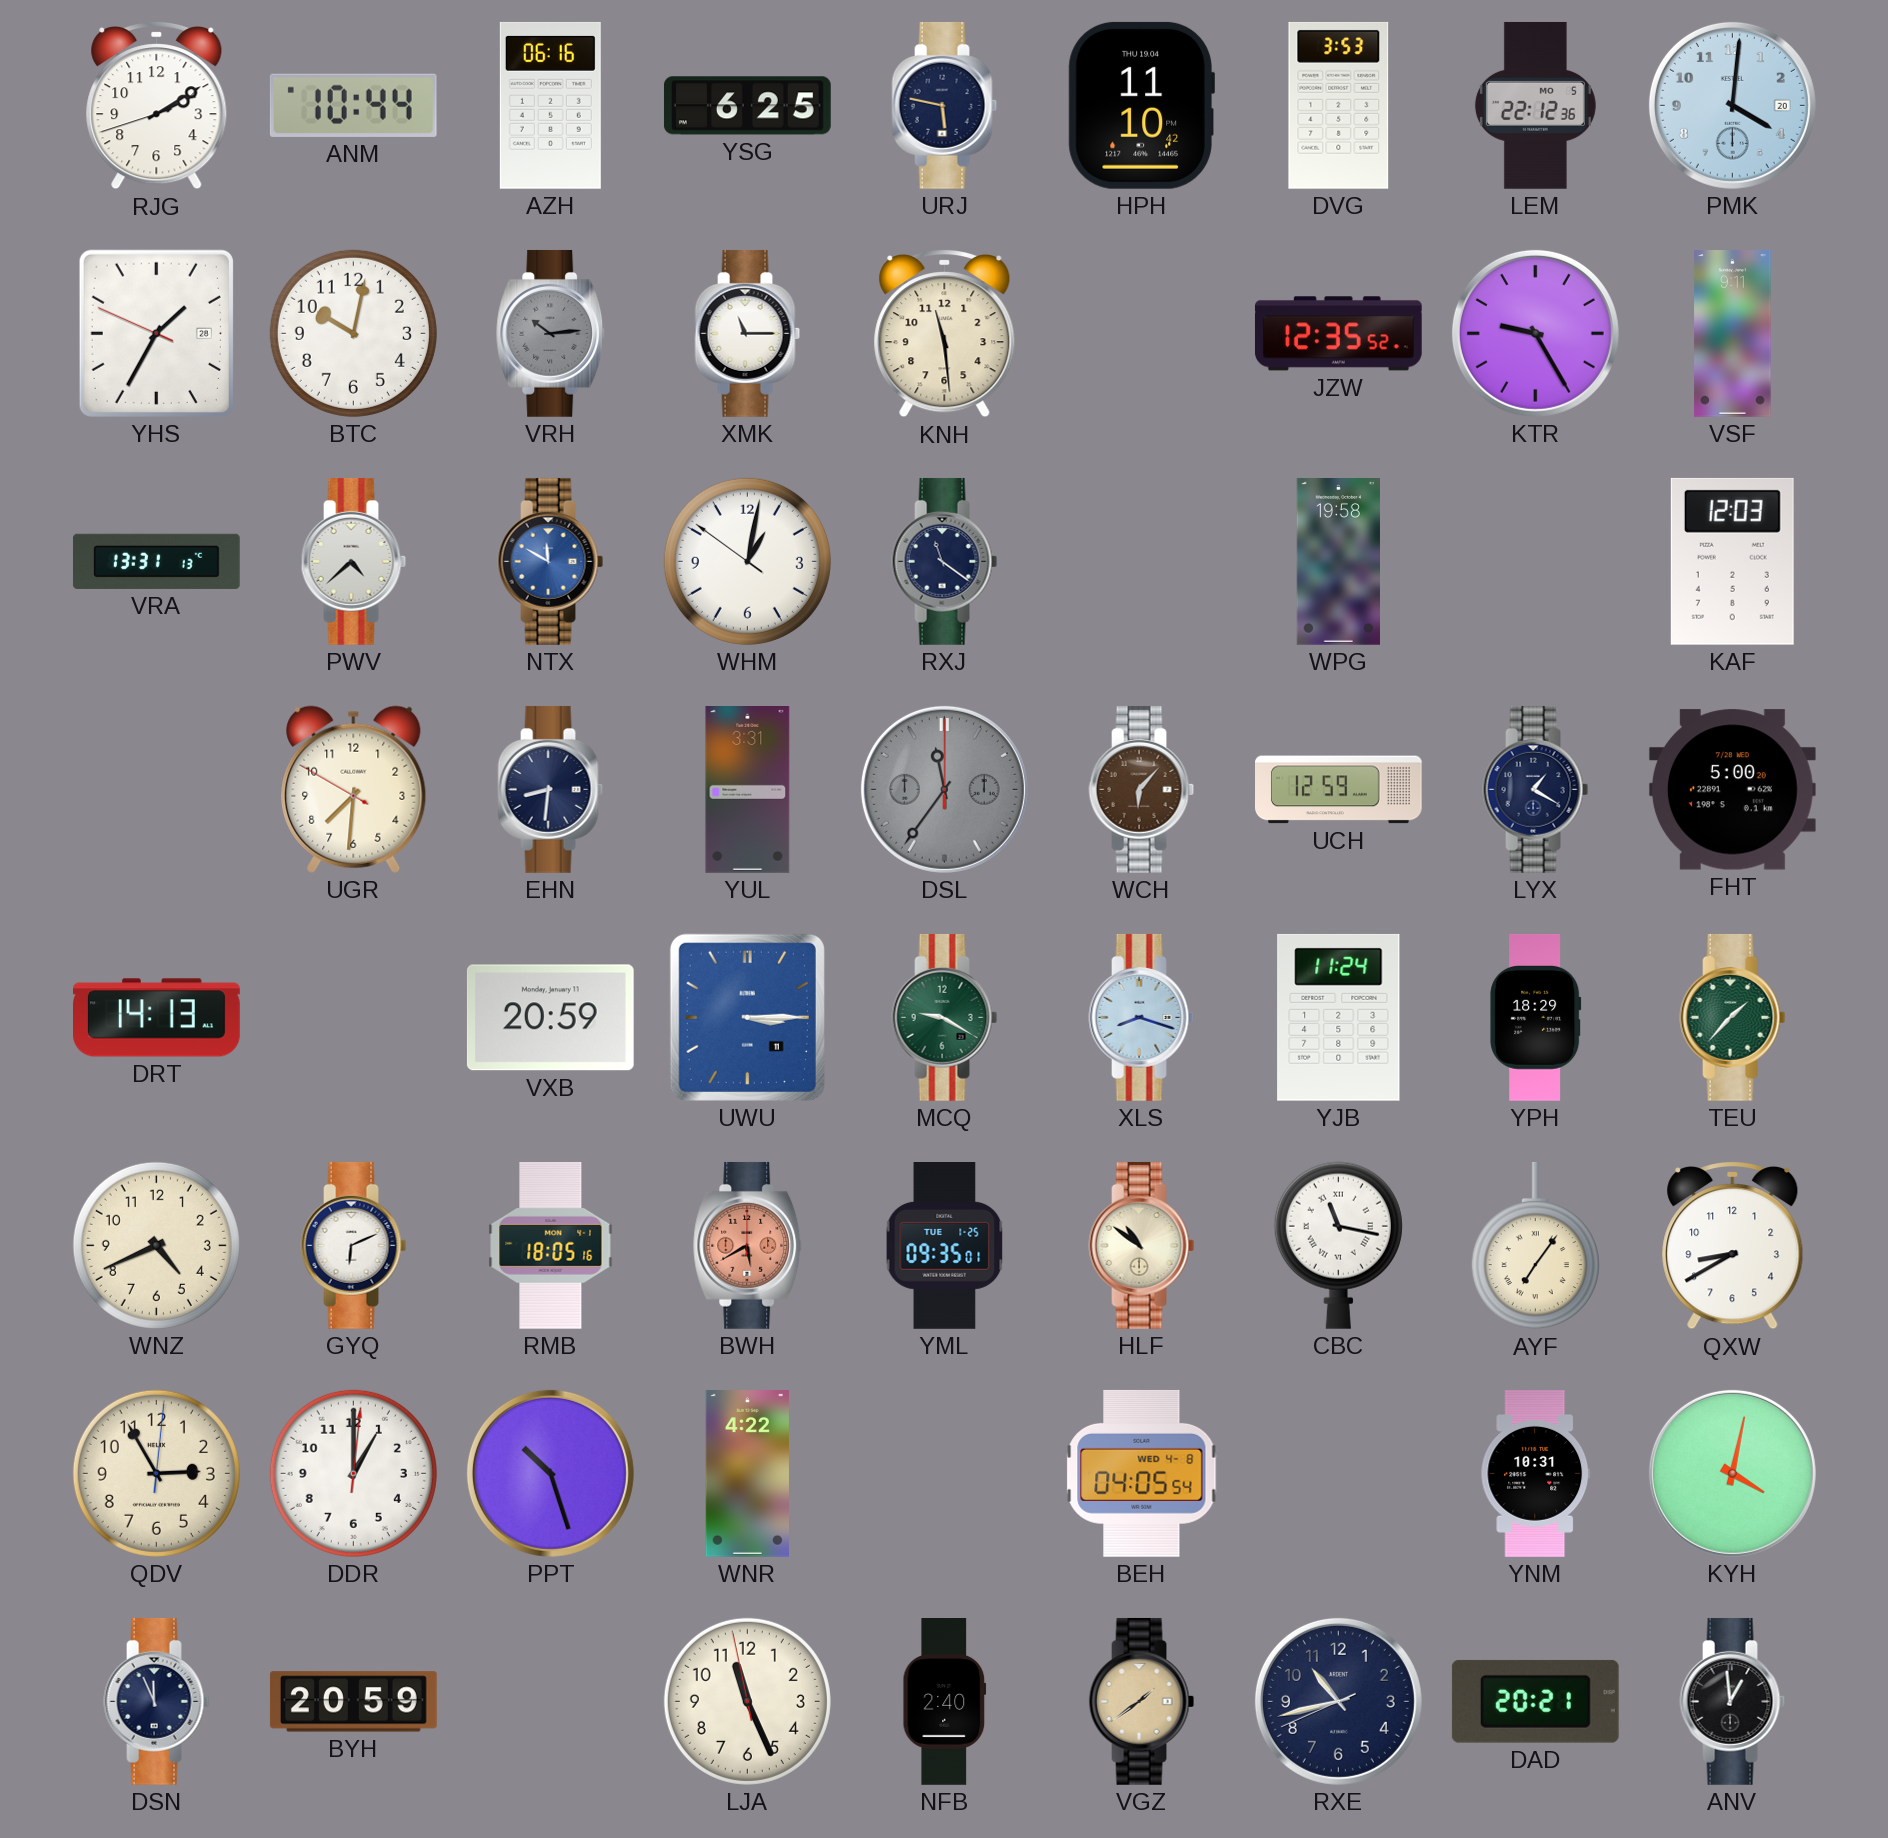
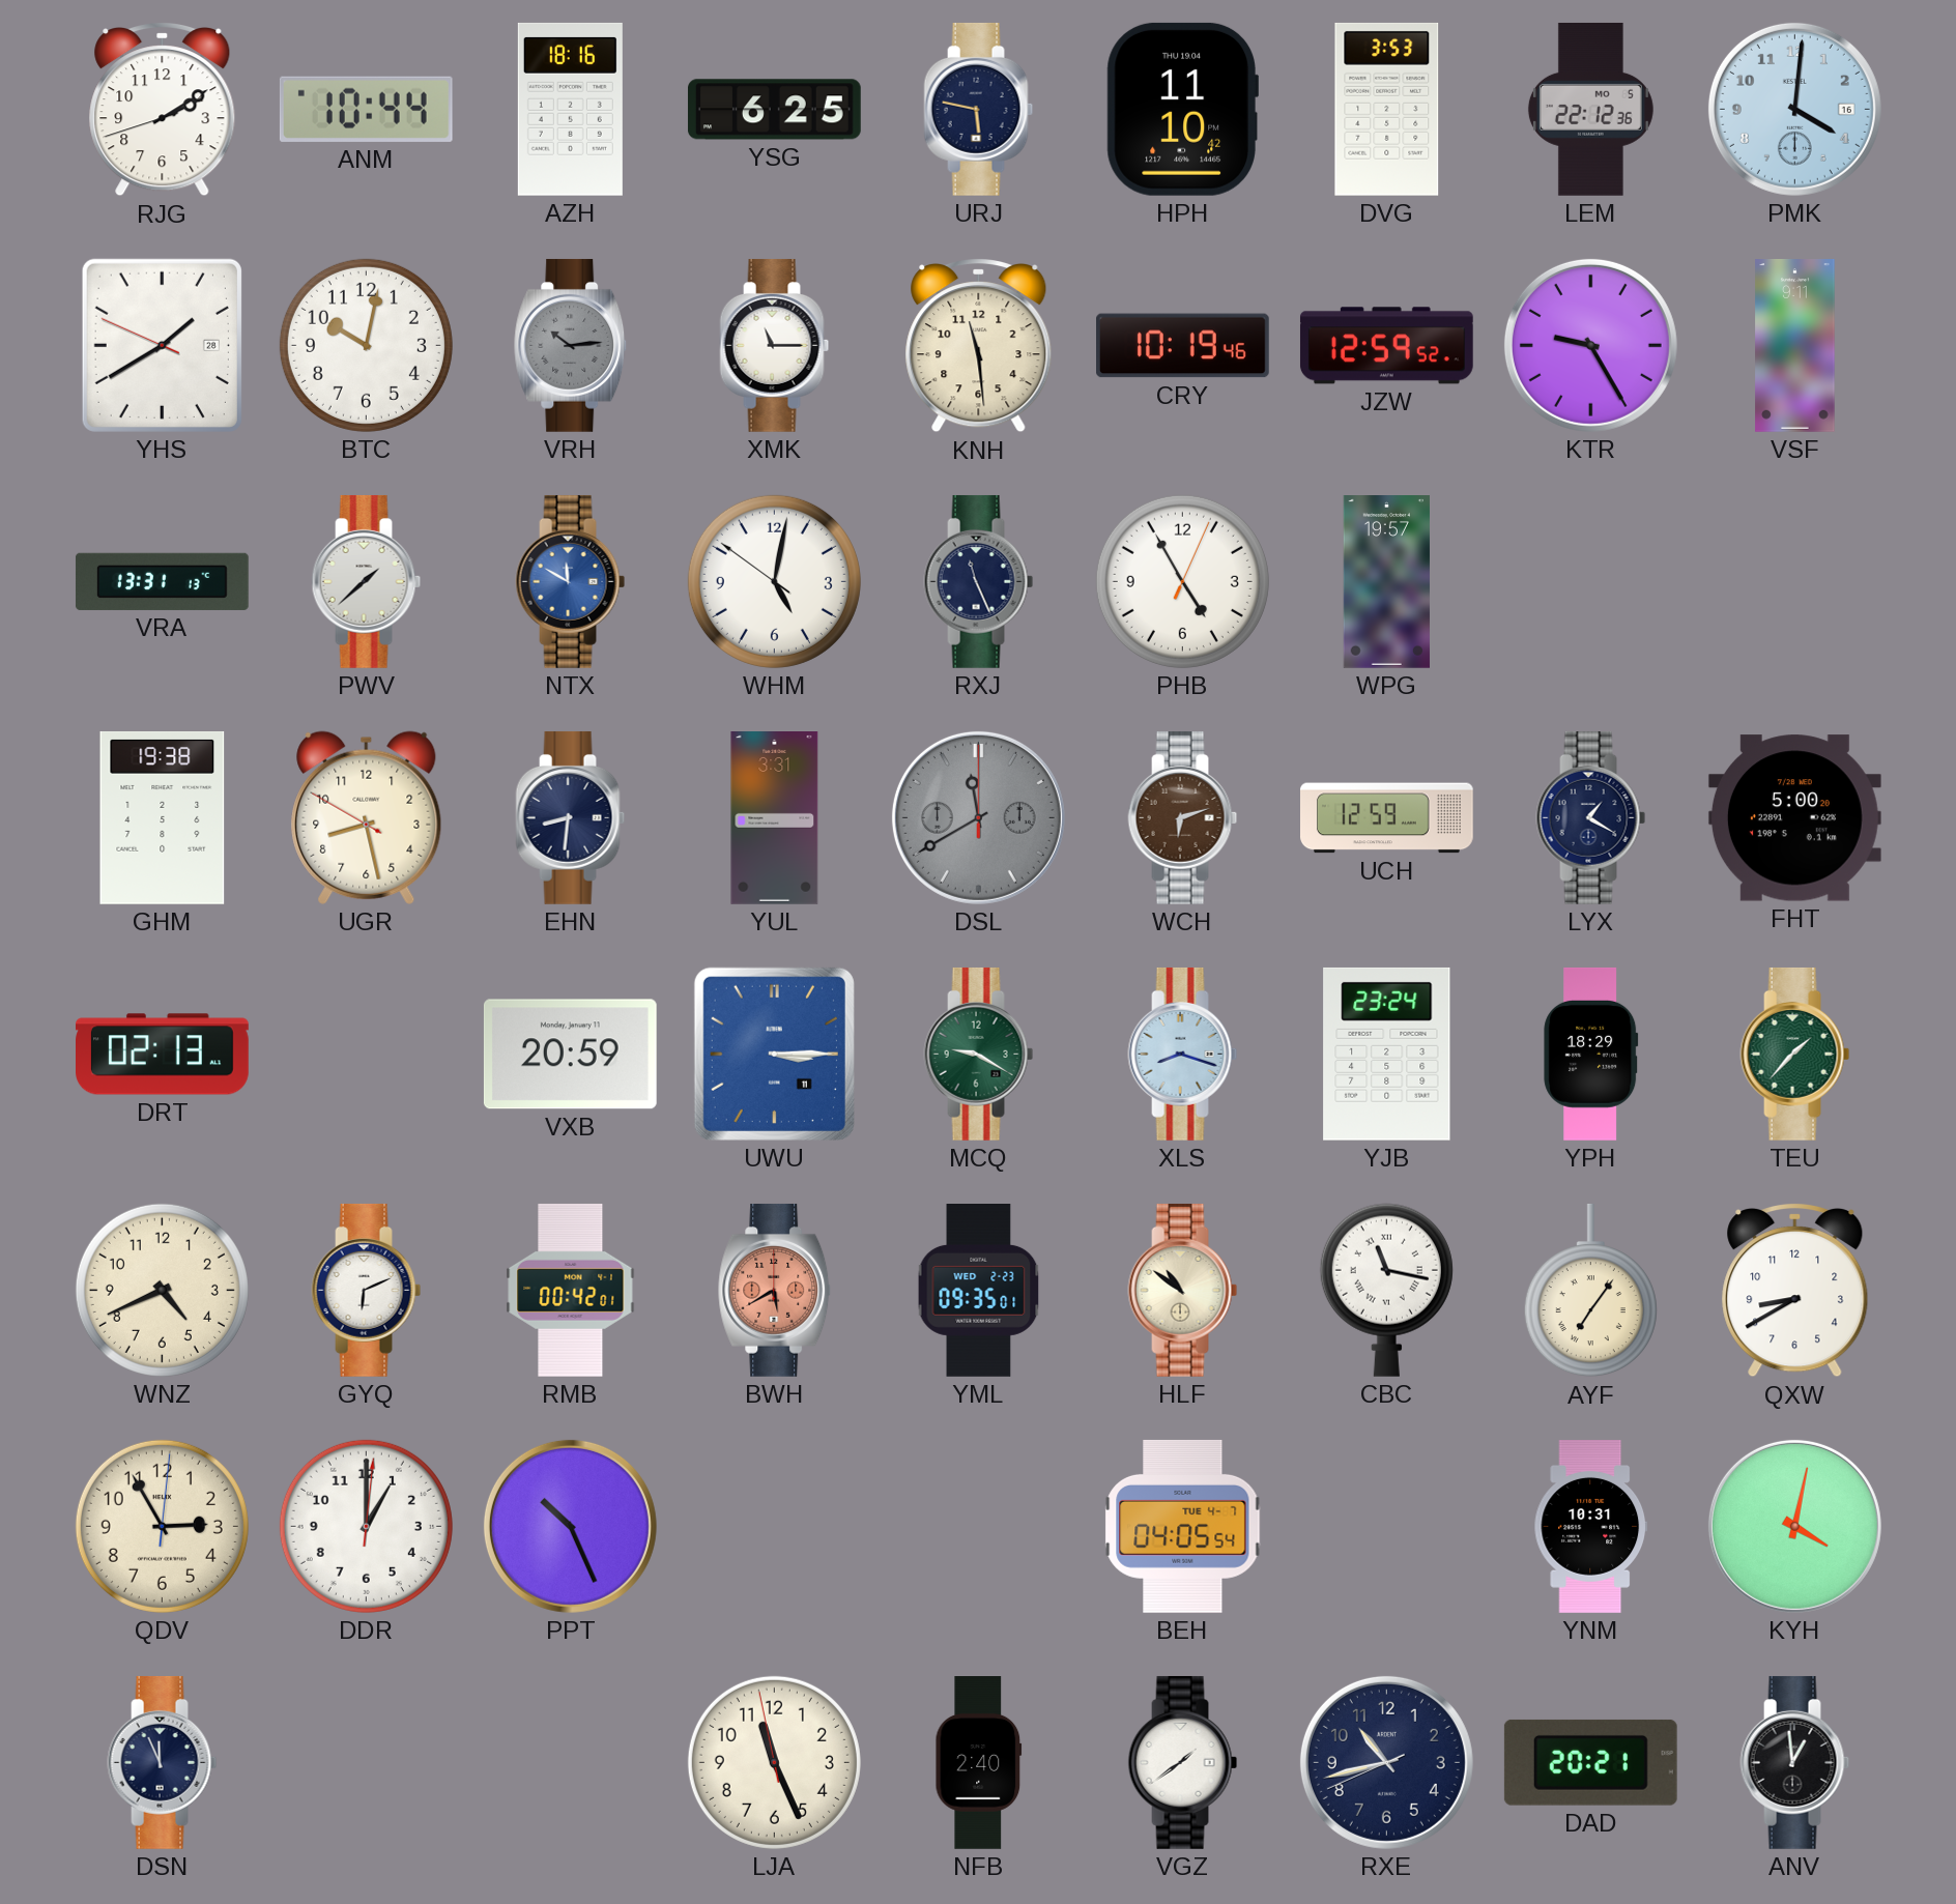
AZH: 06:16 -> 18:16
PMK date: 20 -> 16
YHS: 1:34 -> 1:39
CRY: none -> 10:19
JZW: 12:35 -> 12:59
PWV: 4:38 -> 1:38
WHM: 1:01 -> 5:01
RXJ: 11:21 -> 11:26
PHB: none -> 4:55
WPG: 19:58 -> 19:57
KAF: 12:03 -> none
GHM: none -> 19:38
UGR: 7:30 -> 8:27
DSL: 11:36 -> 11:40
WCH: 6:07 -> 6:12
DRT: 14:13 -> 02:13
YJB: 11:24 -> 23:24
RMB: 18:05 -> 00:42
YML date: TUE 1-25 -> WED 2-23
PPT: 10:27 -> 10:26
WNR: 4:22 -> none
BEH date: WED 4-8 -> TUE 4-7
BYH: 20:59 -> none
VGZ dial: champagne -> white
